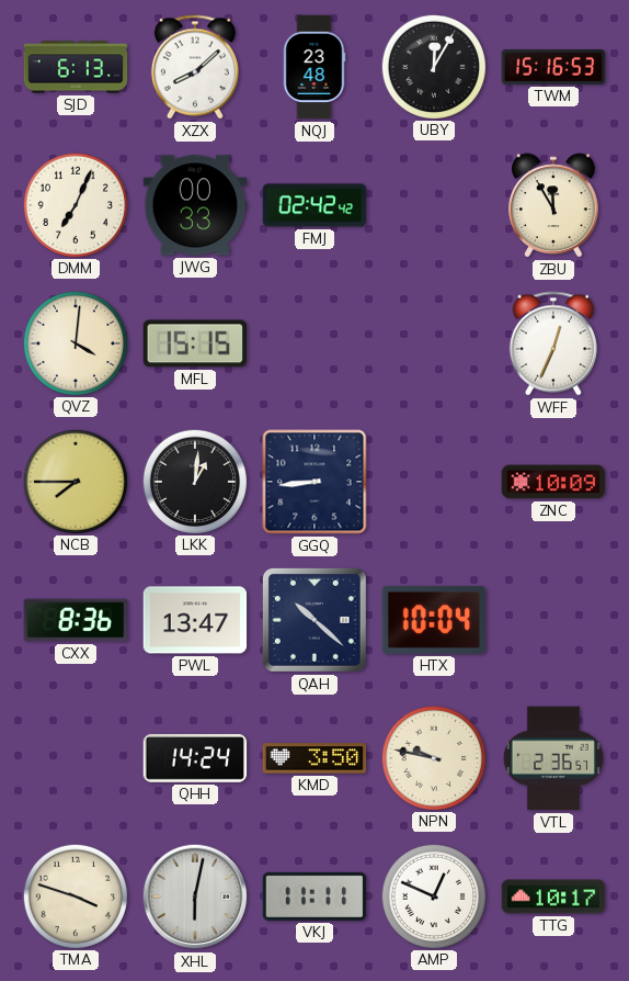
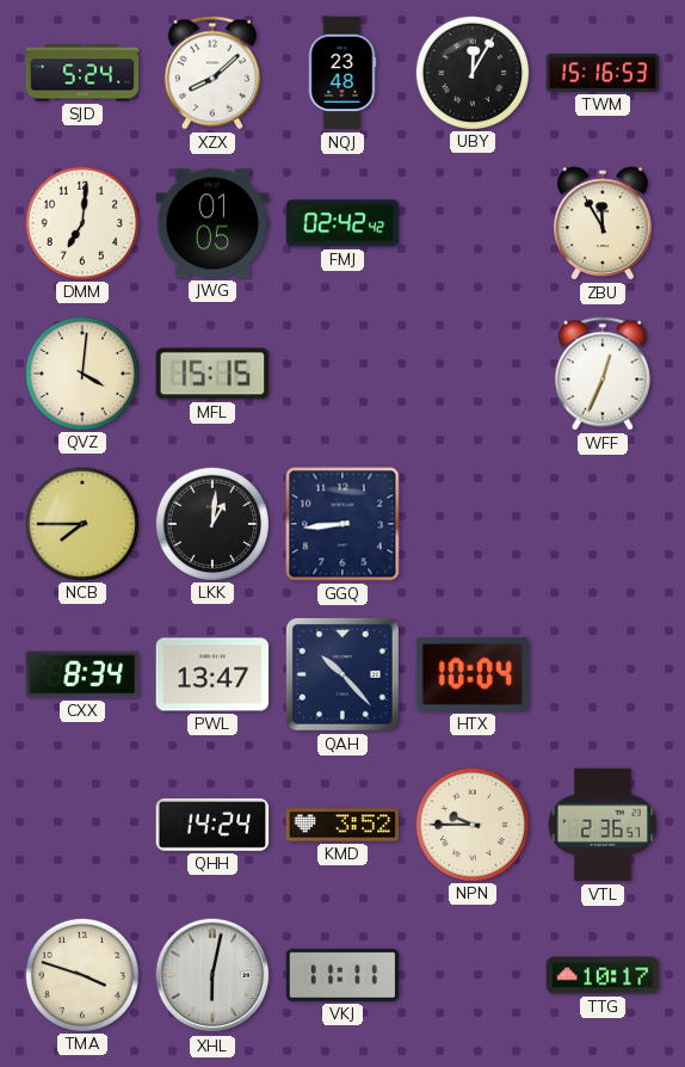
SJD: 6:13 -> 5:24
DMM: 7:04 -> 7:01
JWG: 00:33 -> 01:05
ZNC: 10:09 -> none
CXX: 8:36 -> 8:34
QAH: 10:22 -> 10:23
KMD: 3:50 -> 3:52
NPN: 9:47 -> 9:45
AMP: 12:49 -> none
